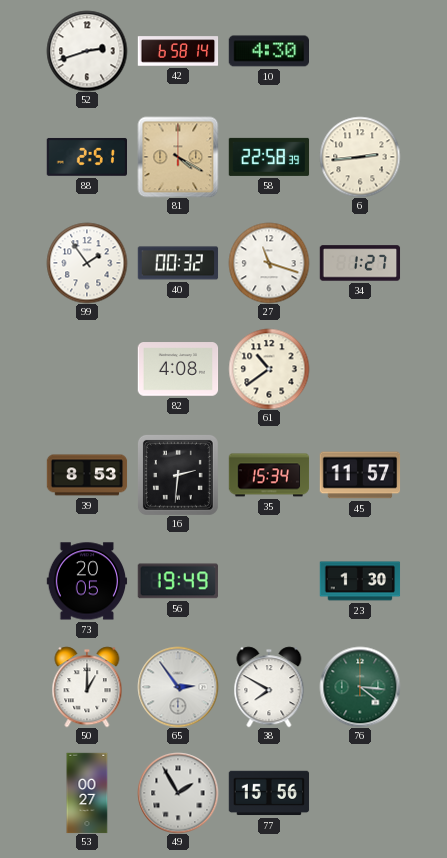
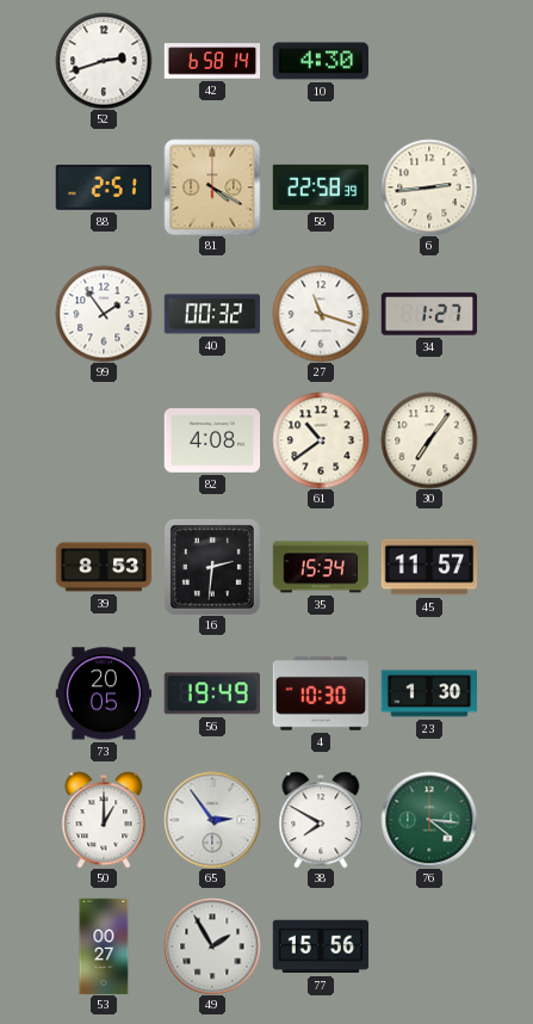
30: none -> 7:06
4: none -> 10:30
